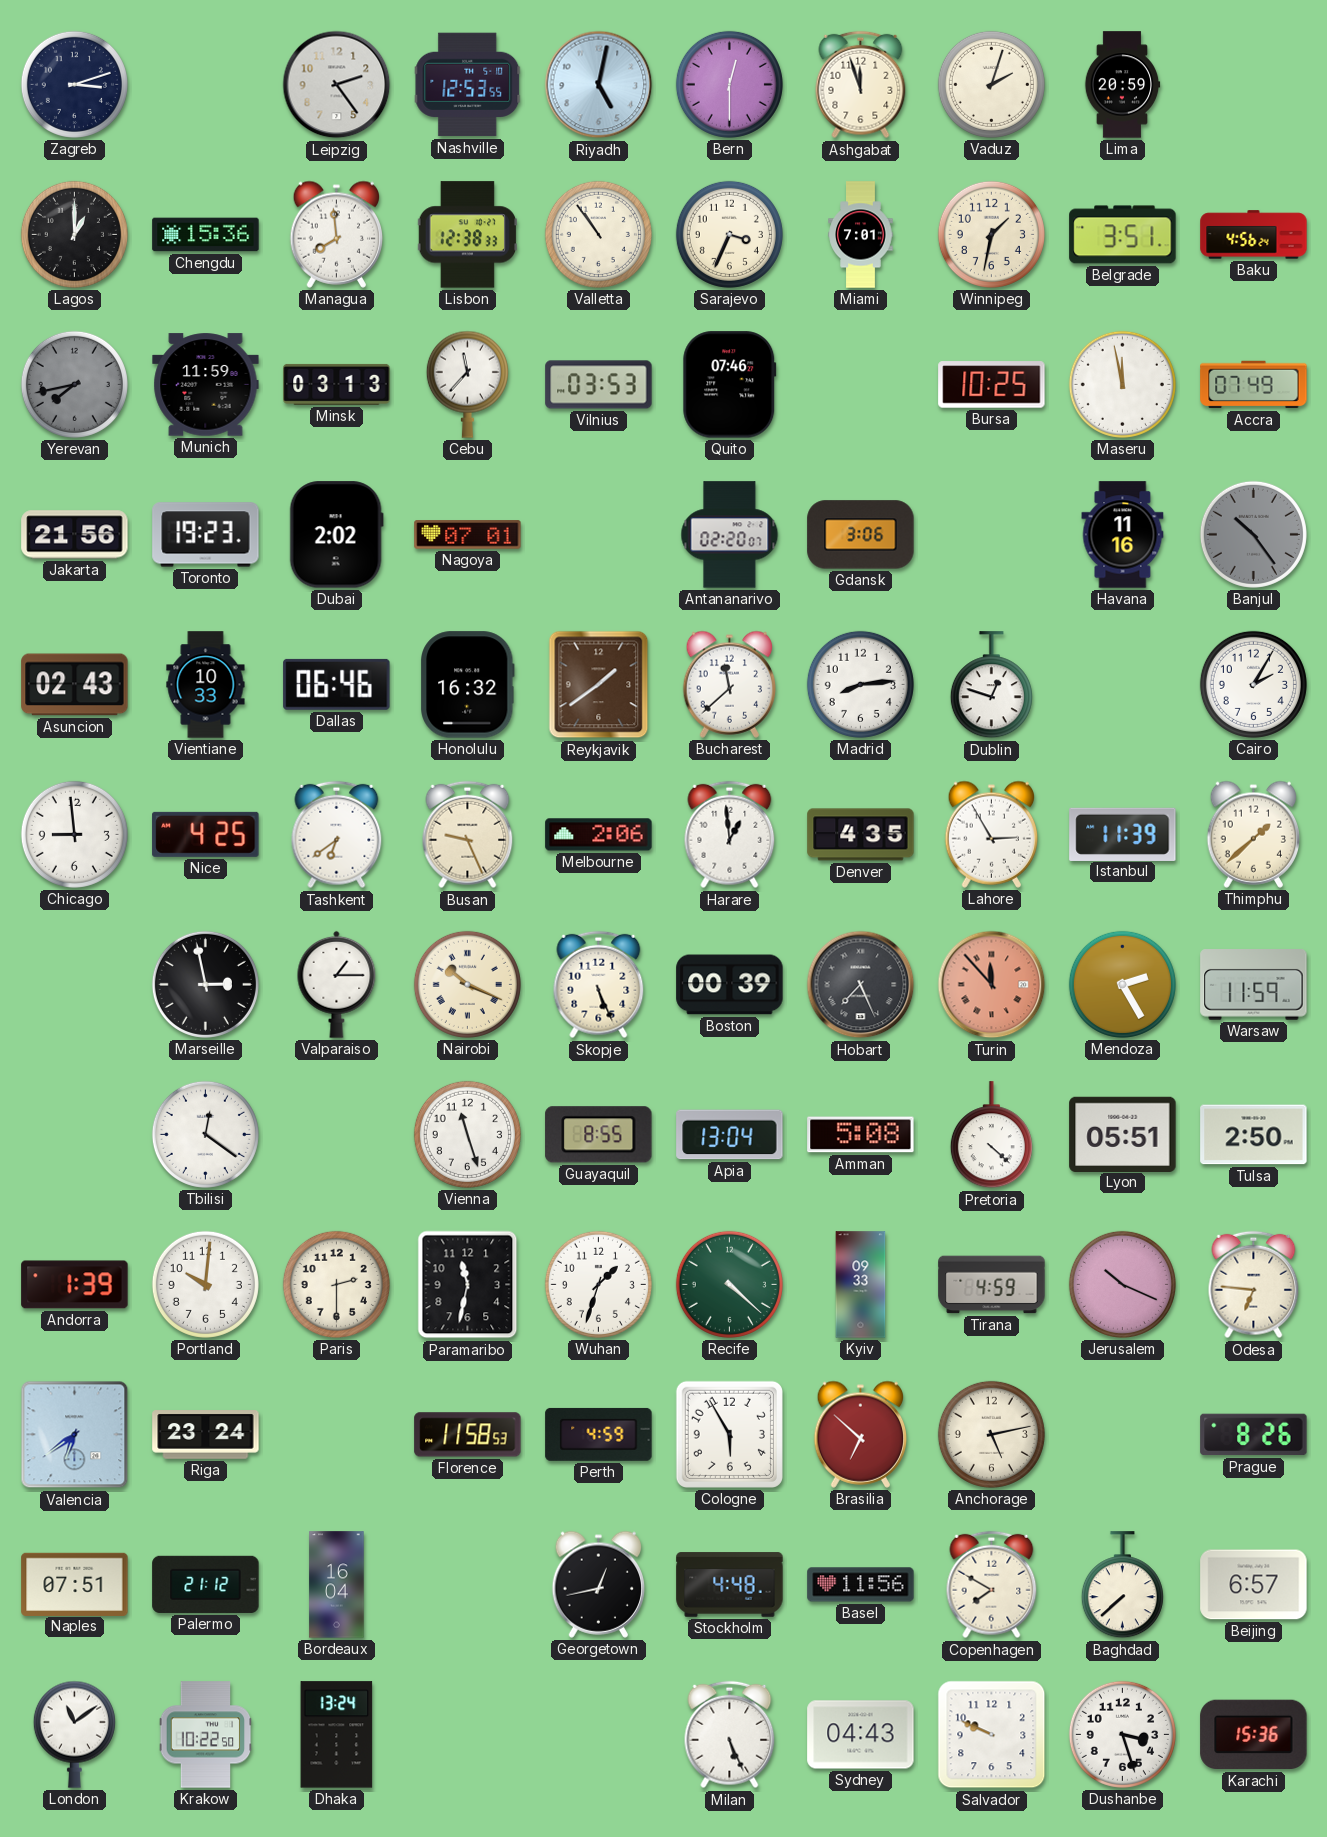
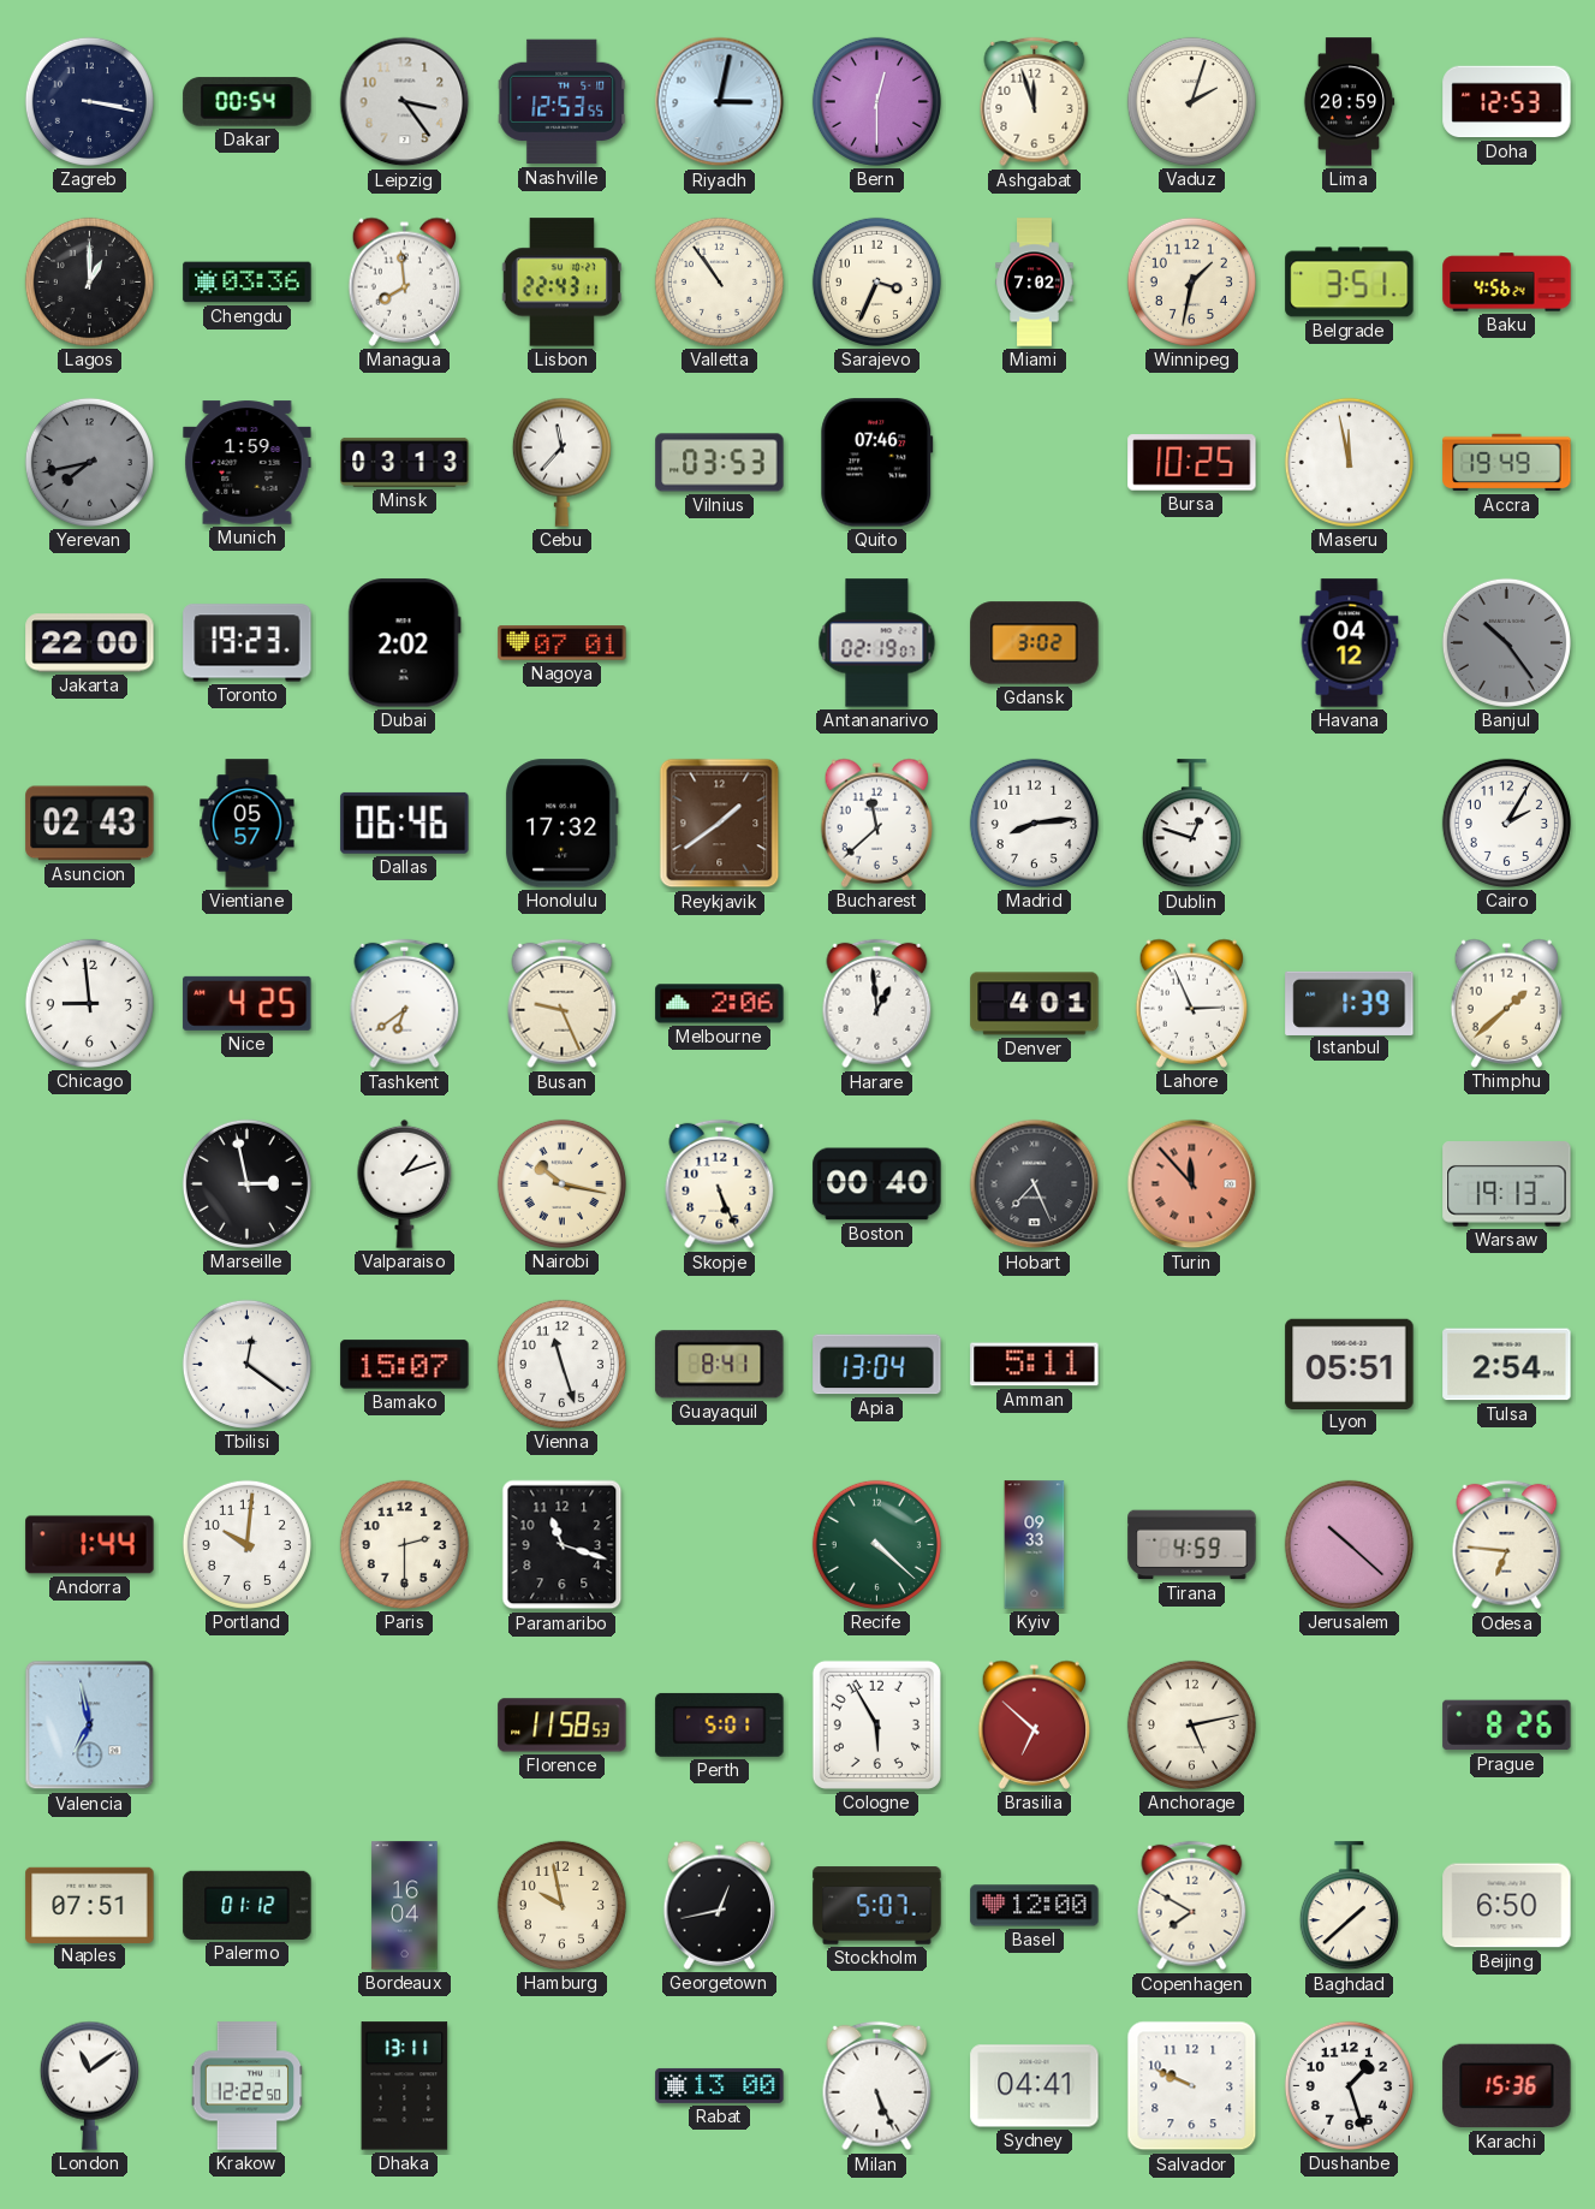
Zagreb: 3:12 -> 3:17
Dakar: none -> 00:54
Leipzig: 2:24 -> 3:24
Riyadh: 5:02 -> 3:02
Doha: none -> 12:53
Chengdu: 15:36 -> 03:36
Lisbon: 12:38 -> 22:43
Miami: 7:01 -> 7:02
Munich: 11:59 -> 1:59
Accra: 07:49 -> 19:49
Jakarta: 21:56 -> 22:00
Antananarivo: 02:20 -> 02:19
Gdansk: 3:06 -> 3:02
Havana: 11:16 -> 04:12
Vientiane: 10:33 -> 05:57
Honolulu: 16:32 -> 17:32
Denver: 4:35 -> 4:01
Lahore: 2:55 -> 2:56
Istanbul: 11:39 -> 1:39
Valparaiso: 1:15 -> 1:12
Nairobi: 10:19 -> 10:17
Boston: 00:39 -> 00:40
Mendoza: 2:25 -> none
Warsaw: 11:59 -> 19:13
Bamako: none -> 15:07
Guayaquil: 8:55 -> 8:41
Amman: 5:08 -> 5:11
Pretoria: 4:22 -> none
Tulsa: 2:50 -> 2:54
Andorra: 1:39 -> 1:44
Paramaribo: 11:32 -> 11:18
Wuhan: 1:33 -> none
Jerusalem: 10:19 -> 10:22
Valencia: 6:39 -> 6:58
Riga: 23:24 -> none
Perth: 4:59 -> 5:01
Palermo: 21:12 -> 01:12
Hamburg: none -> 9:58
Stockholm: 4:48 -> 5:07
Basel: 11:56 -> 12:00
Baghdad: 7:38 -> 1:38
Beijing: 6:57 -> 6:50
Krakow: 10:22 -> 12:22
Dhaka: 13:24 -> 13:11
Rabat: none -> 13:00
Sydney: 04:43 -> 04:41
Dushanbe: 3:27 -> 1:27
